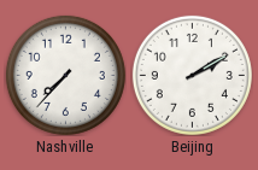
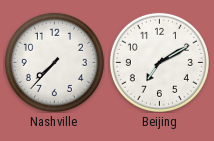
Beijing: 2:10 -> 7:10
